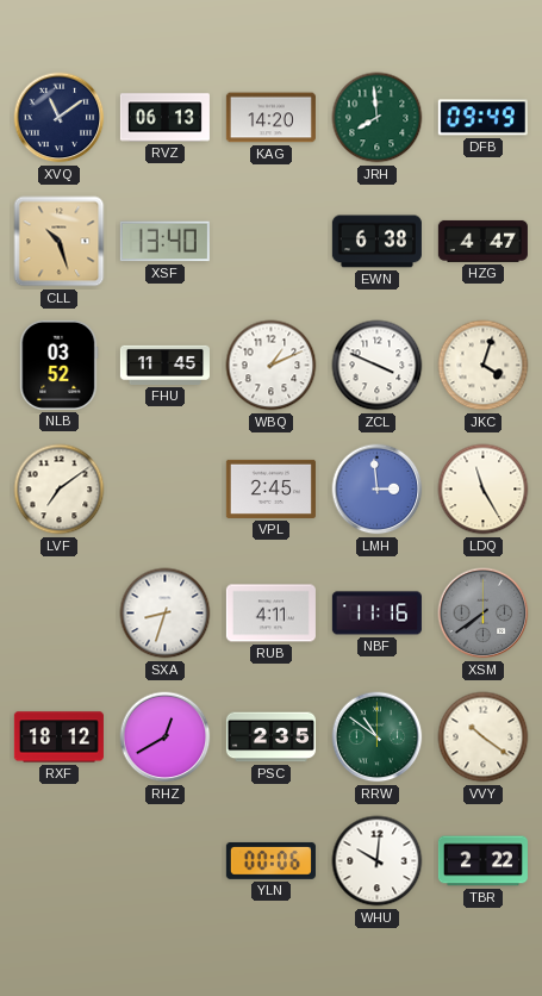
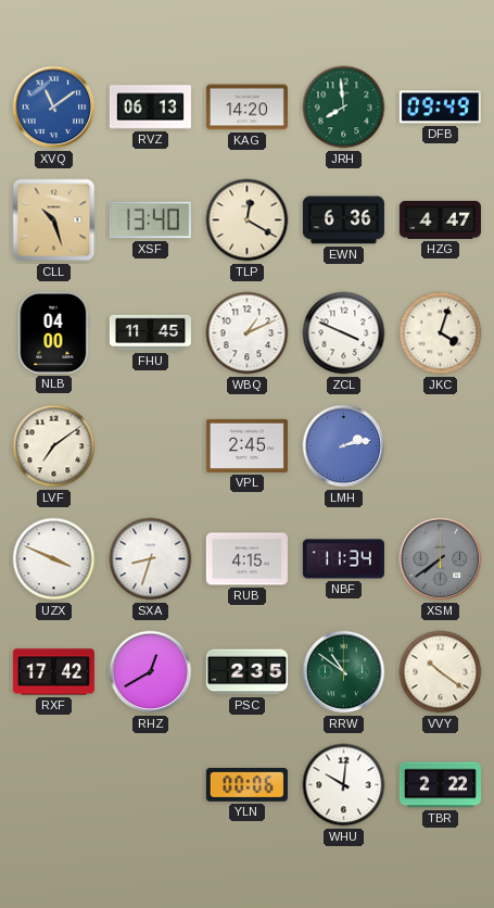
XVQ dial: navy -> blue
TLP: none -> 12:20
EWN: 6:38 -> 6:36
NLB: 03:52 -> 04:00
LMH: 2:59 -> 2:13
LDQ: 11:25 -> none
UZX: none -> 3:49
RUB: 4:11 -> 4:15
NBF: 11:16 -> 11:34
RXF: 18:12 -> 17:42
